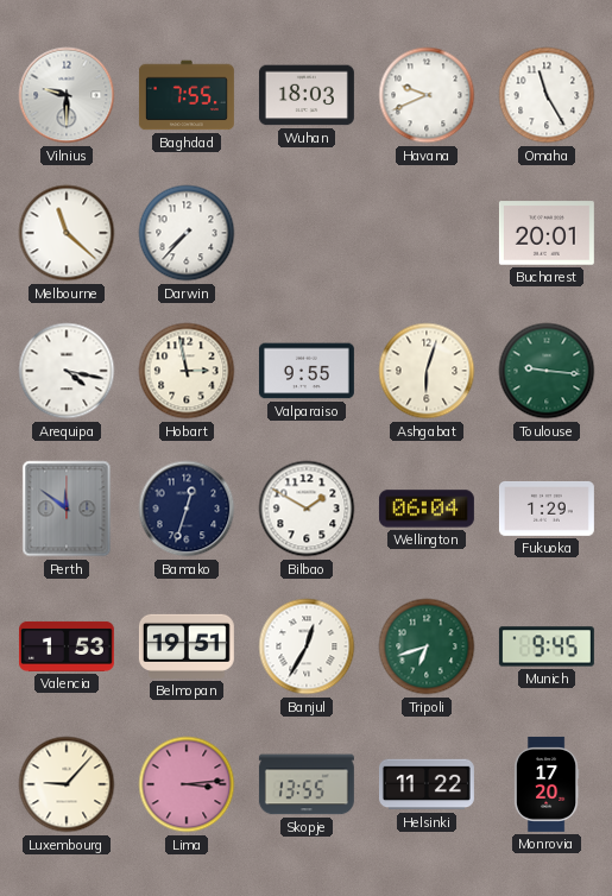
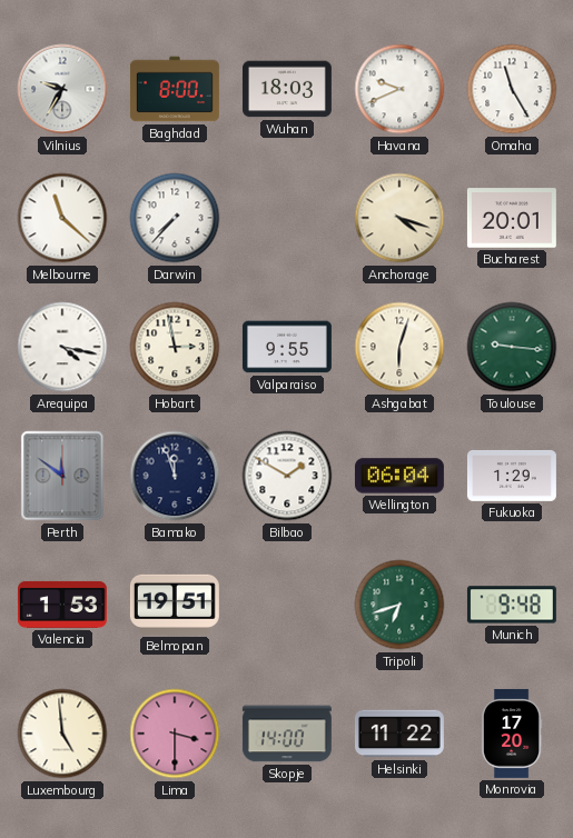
Vilnius: 9:30 -> 9:35
Baghdad: 7:55 -> 8:00
Anchorage: none -> 4:18
Bamako: 12:33 -> 11:57
Banjul: 12:35 -> none
Munich: 9:45 -> 9:48
Luxembourg: 9:07 -> 4:59
Lima: 3:14 -> 3:30
Skopje: 13:55 -> 14:00
